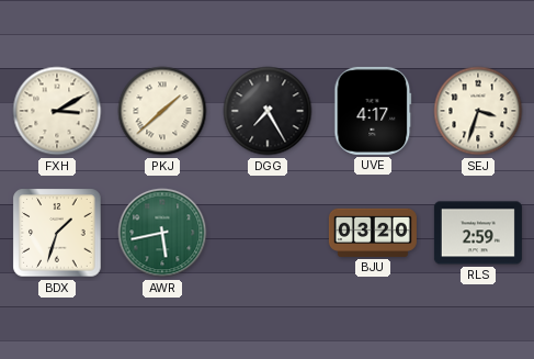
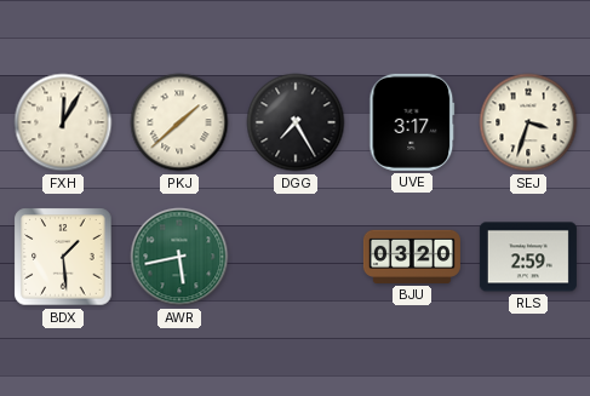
FXH: 3:10 -> 12:05
UVE: 4:17 -> 3:17
BDX: 1:33 -> 1:29
